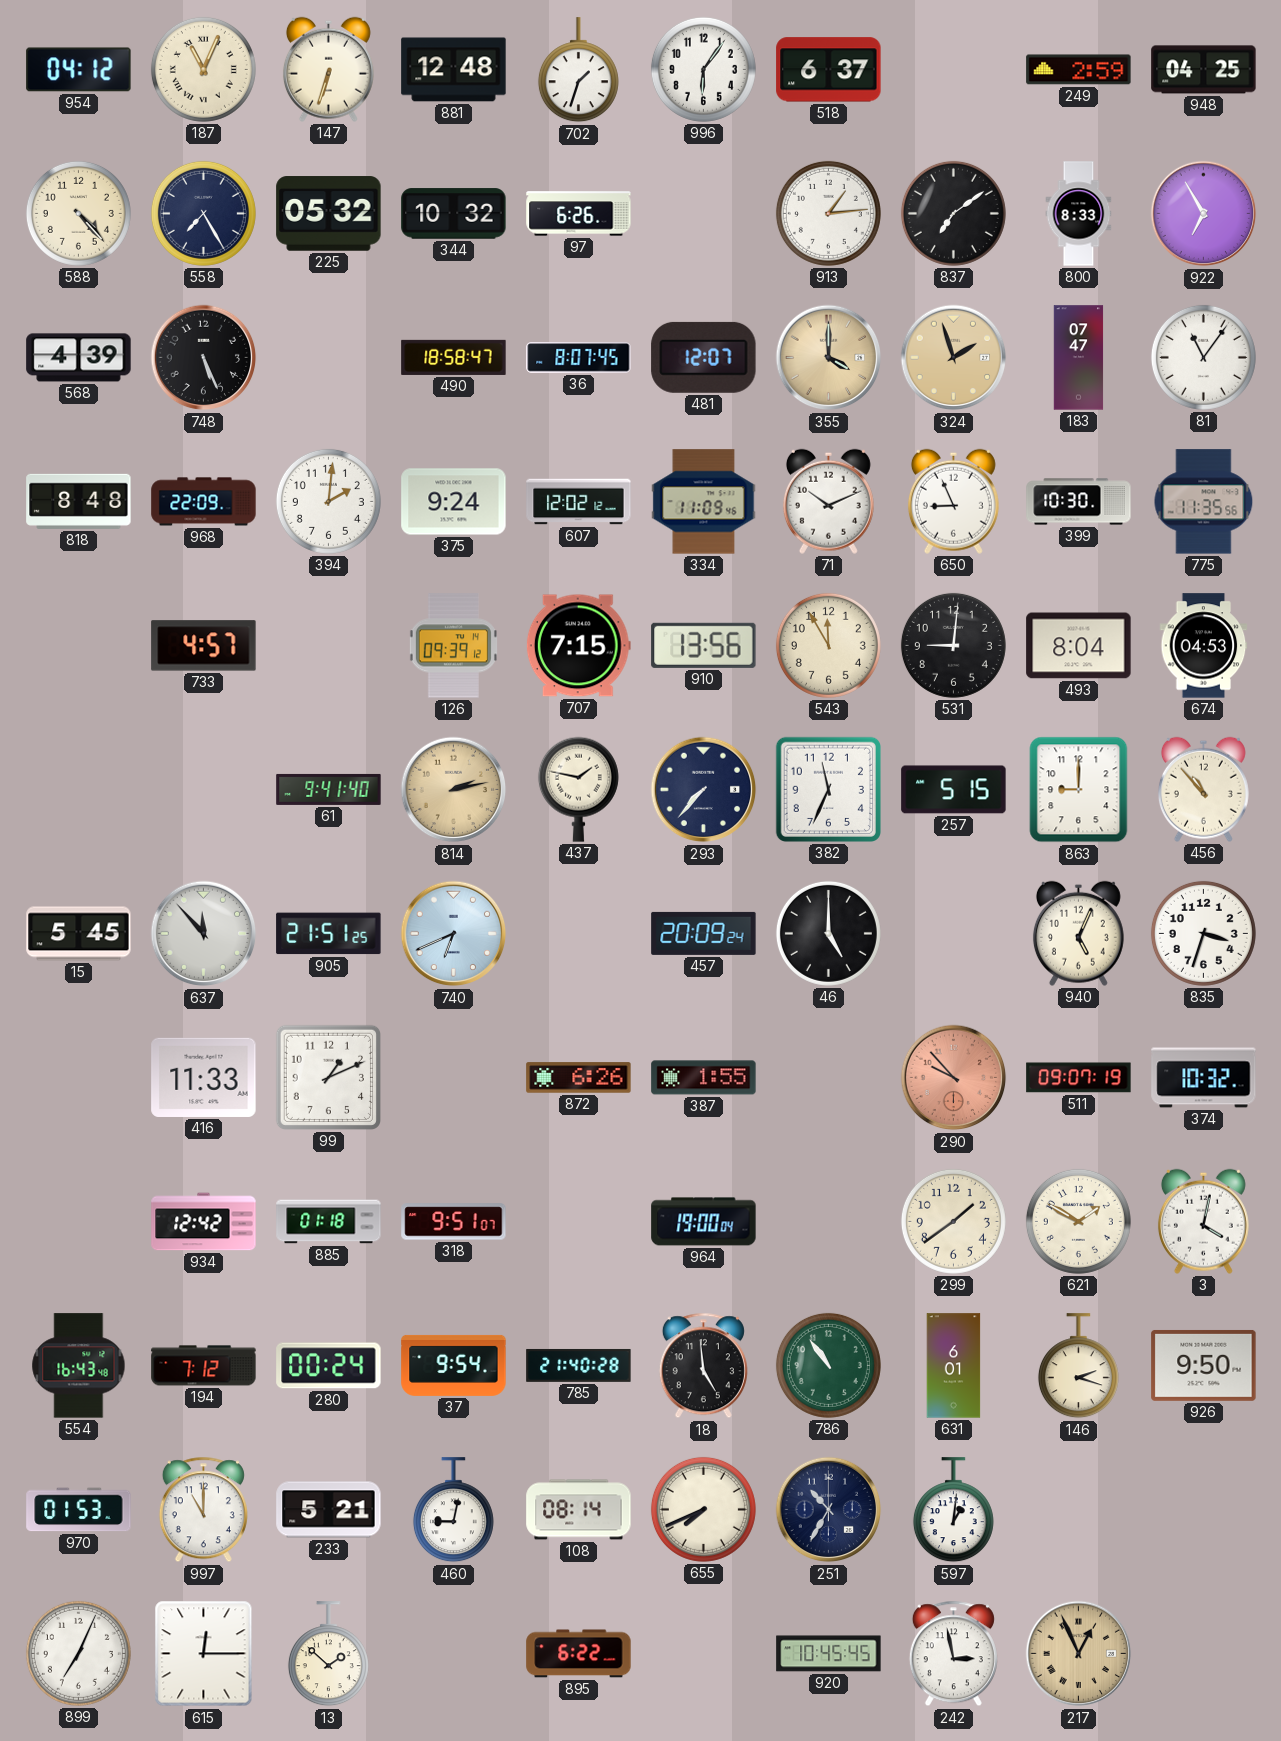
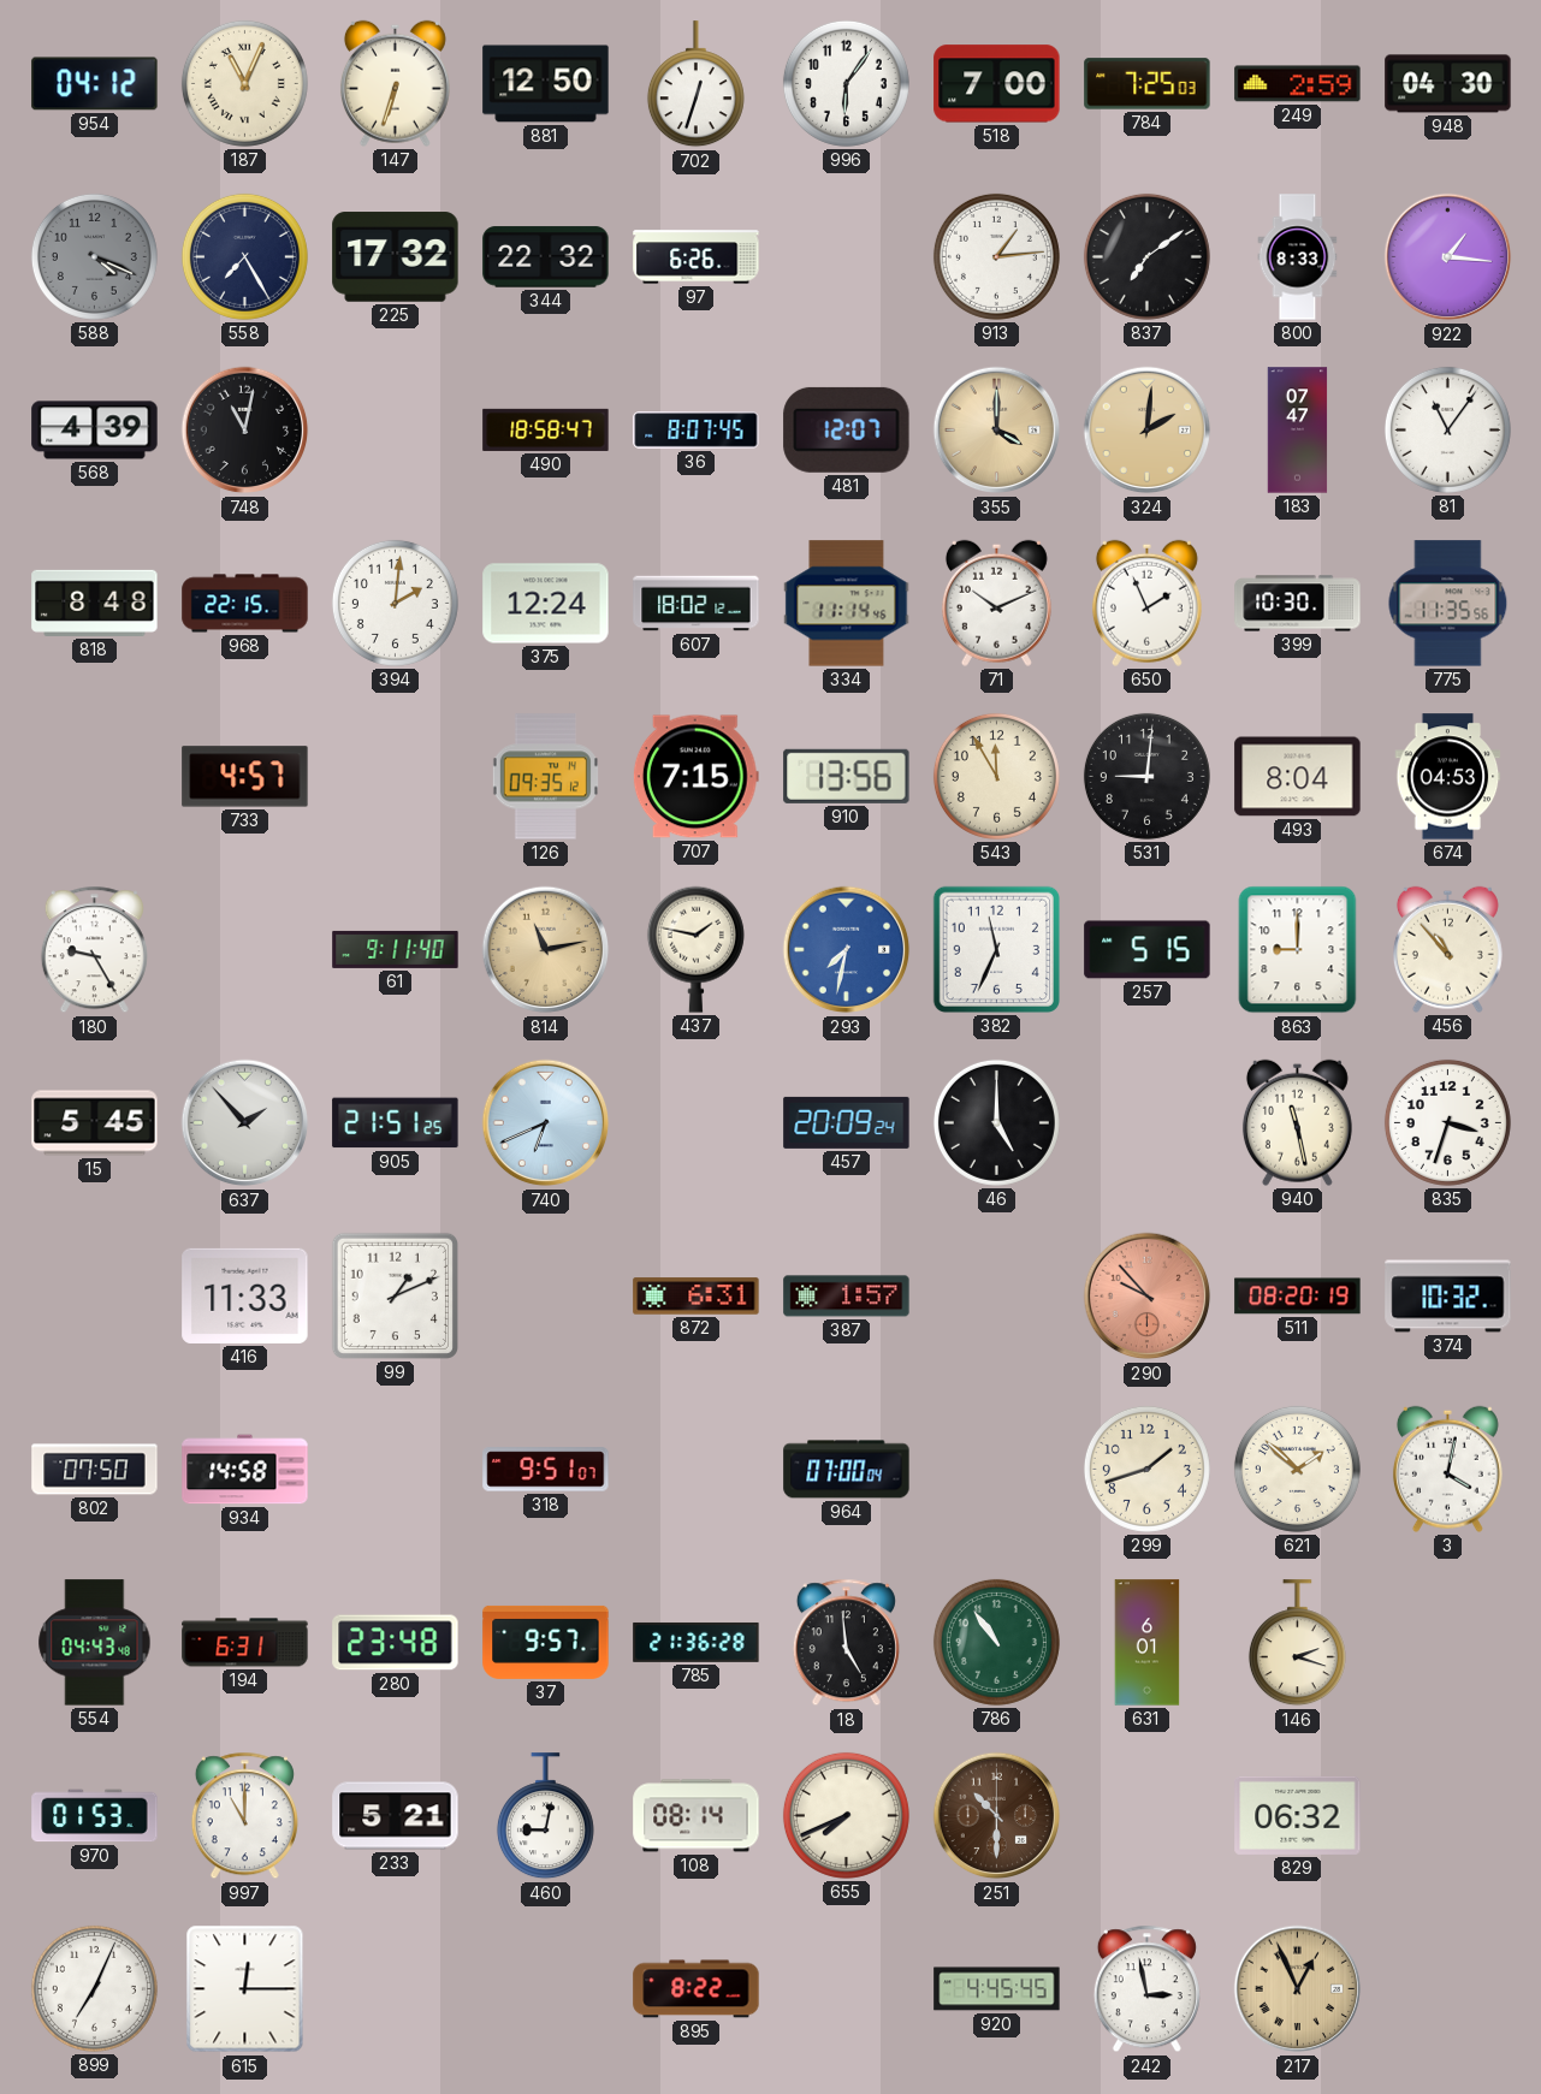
881: 12:48 -> 12:50
702: 1:33 -> 12:33
518: 6:37 -> 7:00
784: none -> 7:25
948: 04:25 -> 04:30
588: 4:23 -> 4:19
588 dial: cream -> grey
225: 05:32 -> 17:32
344: 10:32 -> 22:32
922: 6:55 -> 1:16
748: 5:26 -> 11:02
324: 1:57 -> 2:01
968: 22:09 -> 22:15
375: 9:24 -> 12:24
607: 12:02 -> 18:02
334: 11:09 -> 11:14
650: 8:56 -> 1:56
126: 09:39 -> 09:35
180: none -> 9:25
61: 9:41 -> 9:11
814: 2:13 -> 11:13
293: 7:37 -> 7:32
293 dial: navy -> blue
637: 11:53 -> 1:53
940: 5:04 -> 11:28
872: 6:26 -> 6:31
387: 1:55 -> 1:57
511: 09:07 -> 08:20
802: none -> 07:50
934: 12:42 -> 14:58
885: 01:18 -> none
964: 19:00 -> 07:00
299: 1:39 -> 1:42
621: 1:50 -> 1:52
554: 16:43 -> 04:43
194: 7:12 -> 6:31
280: 00:24 -> 23:48
37: 9:54 -> 9:57
785: 21:40 -> 21:36
926: 9:50 -> none
251: 10:35 -> 10:30
251 dial: navy -> brown
597: 1:01 -> none
829: none -> 06:32
13: 1:52 -> none
895: 6:22 -> 8:22
920: 10:45 -> 4:45
